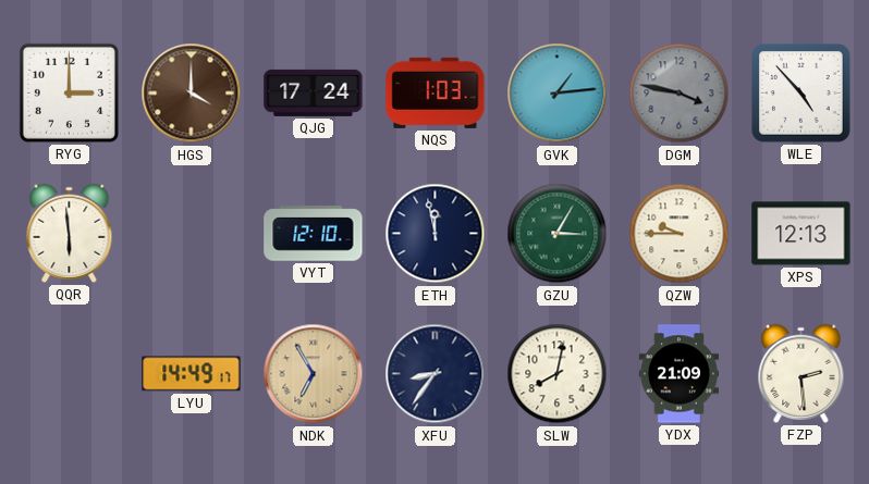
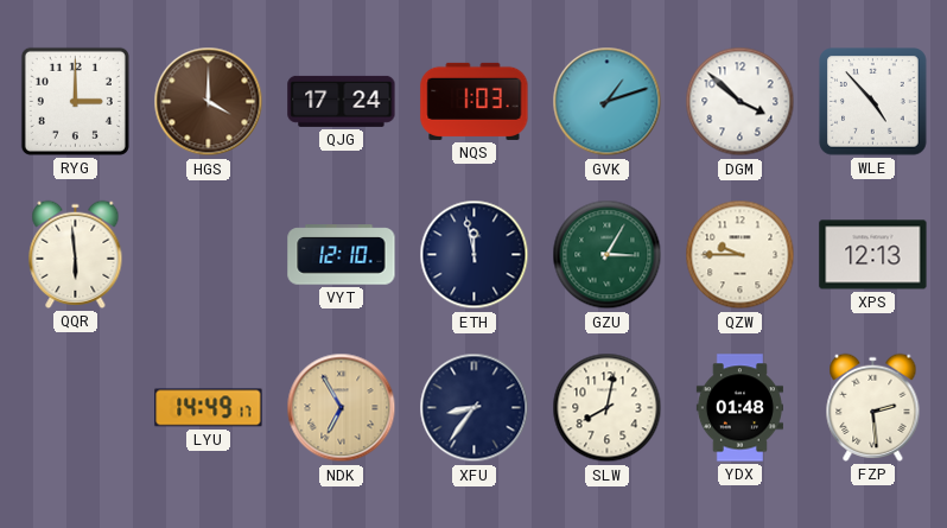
GVK: 1:14 -> 1:12
DGM: 3:47 -> 3:52
DGM dial: grey -> white
YDX: 21:09 -> 01:48
